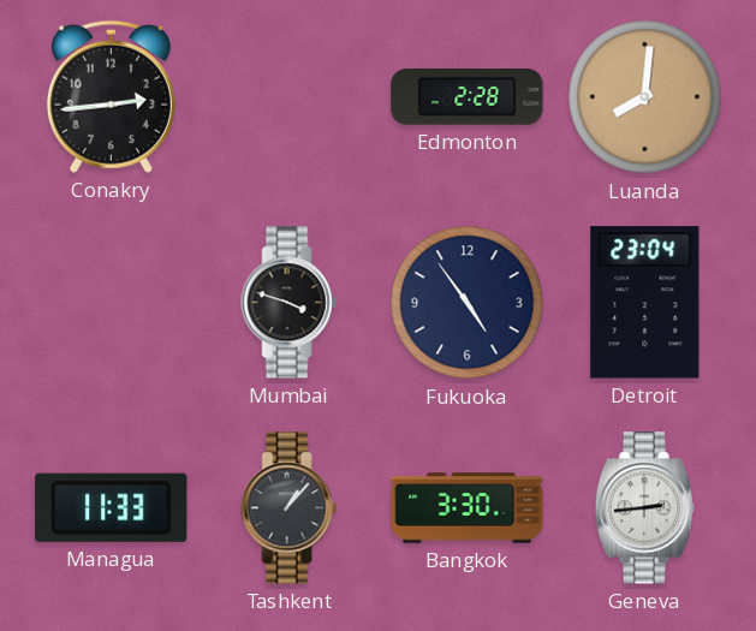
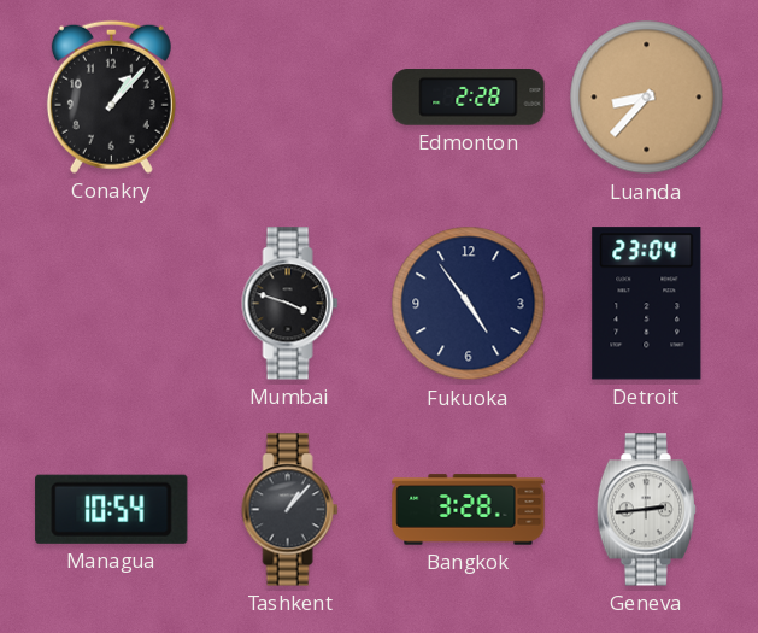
Conakry: 2:44 -> 1:07
Luanda: 8:01 -> 8:37
Managua: 11:33 -> 10:54
Bangkok: 3:30 -> 3:28
